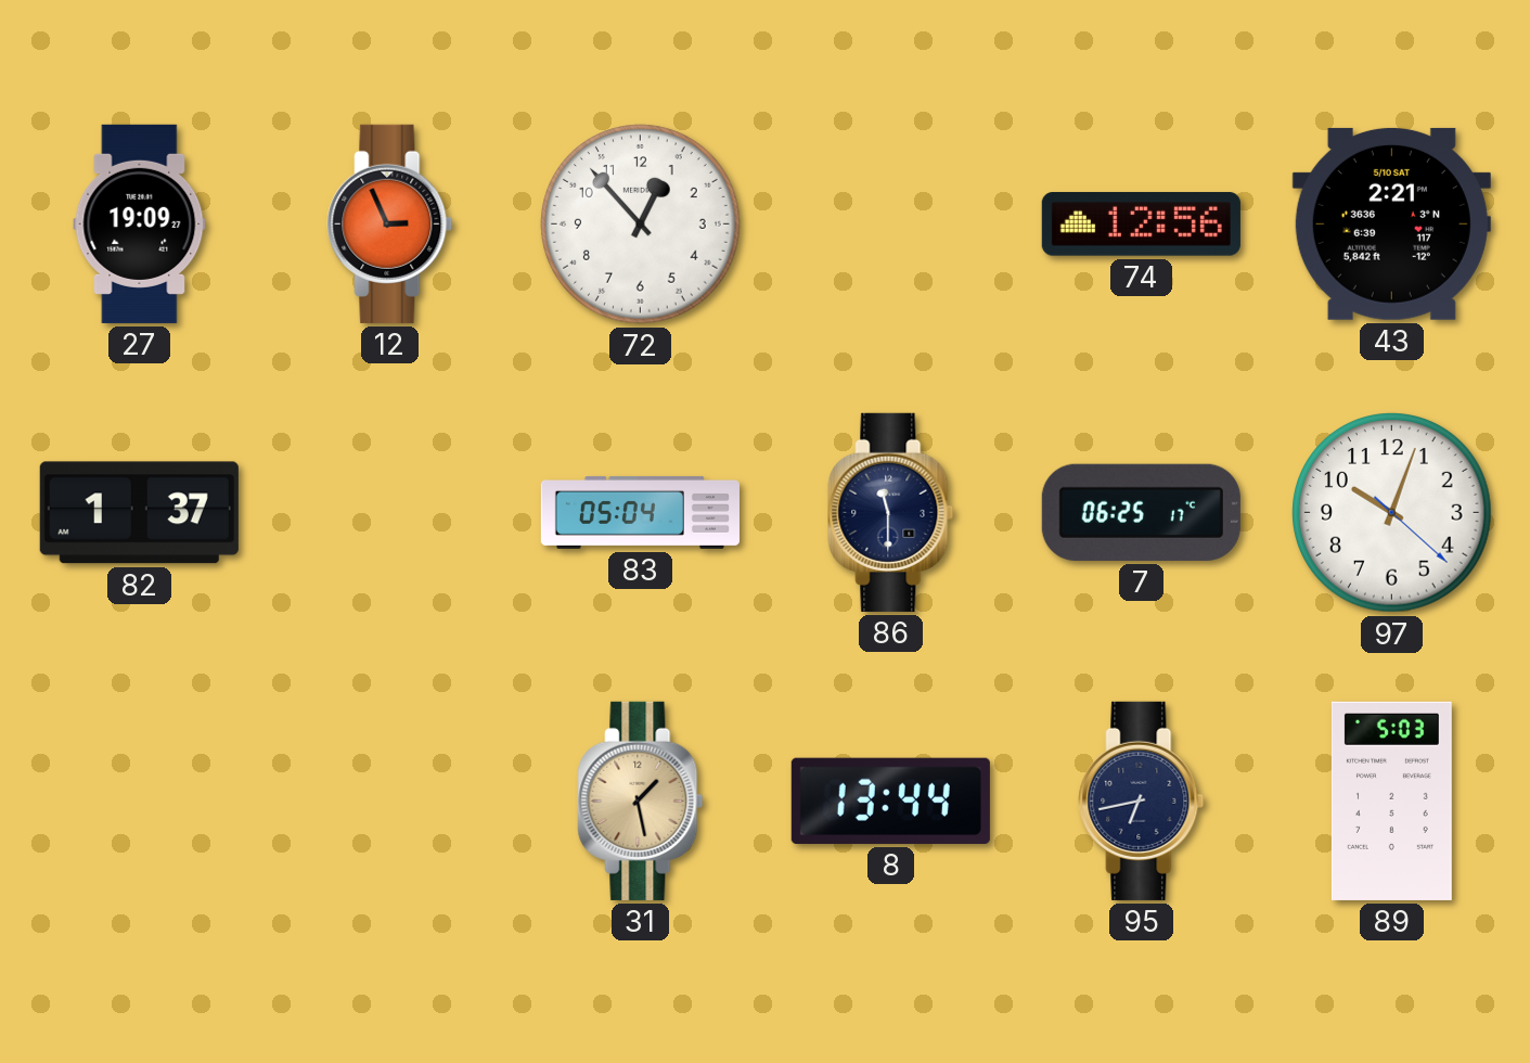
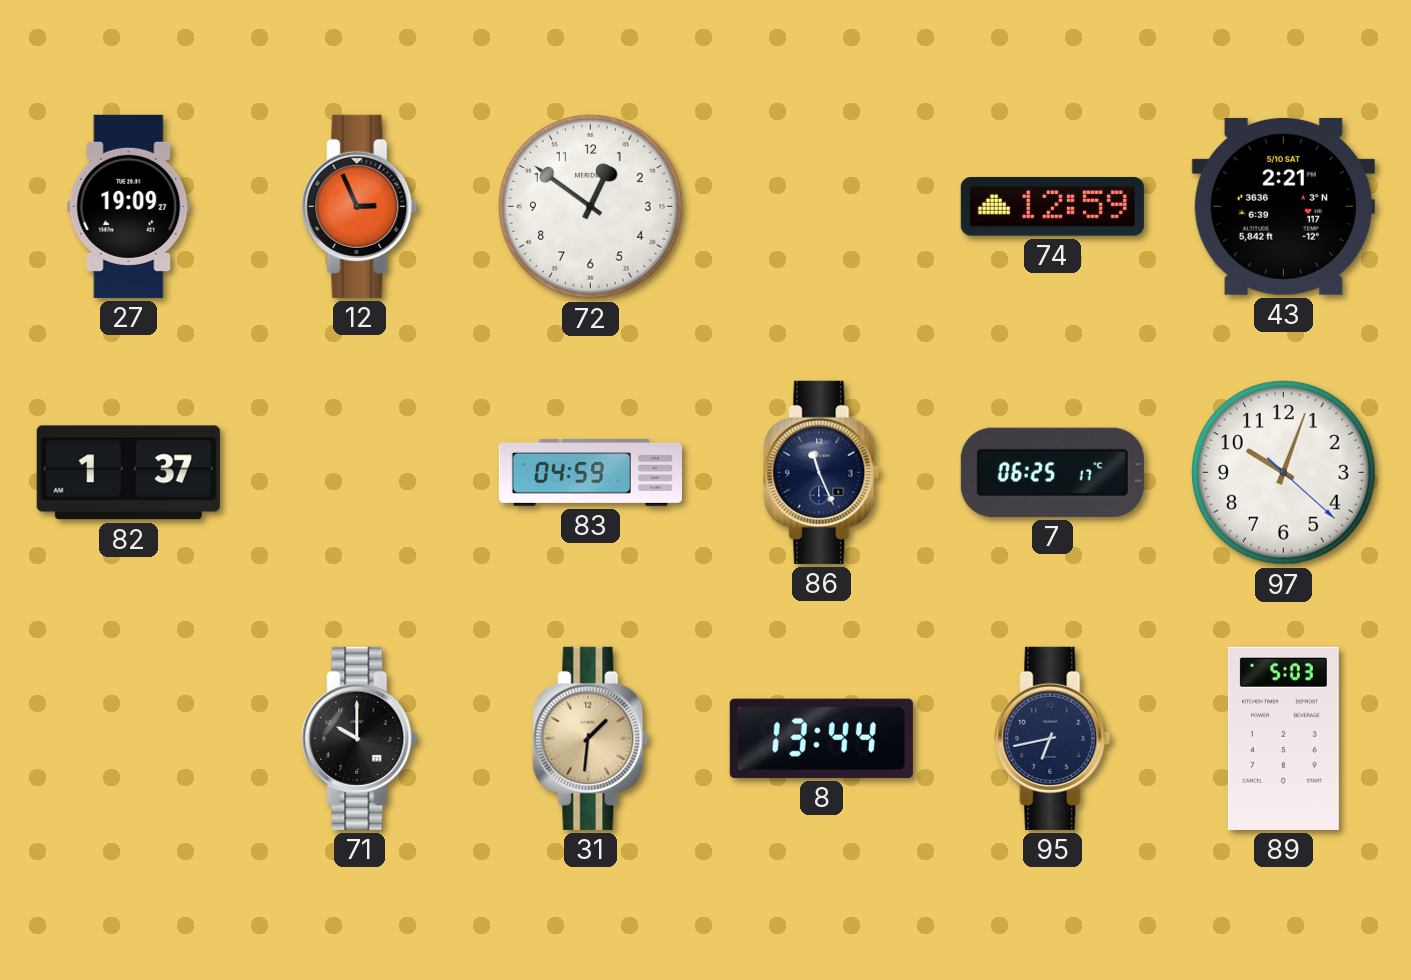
72: 12:53 -> 12:51
74: 12:56 -> 12:59
83: 05:04 -> 04:59
86: 11:30 -> 11:26
71: none -> 10:00
31: 1:28 -> 1:31
